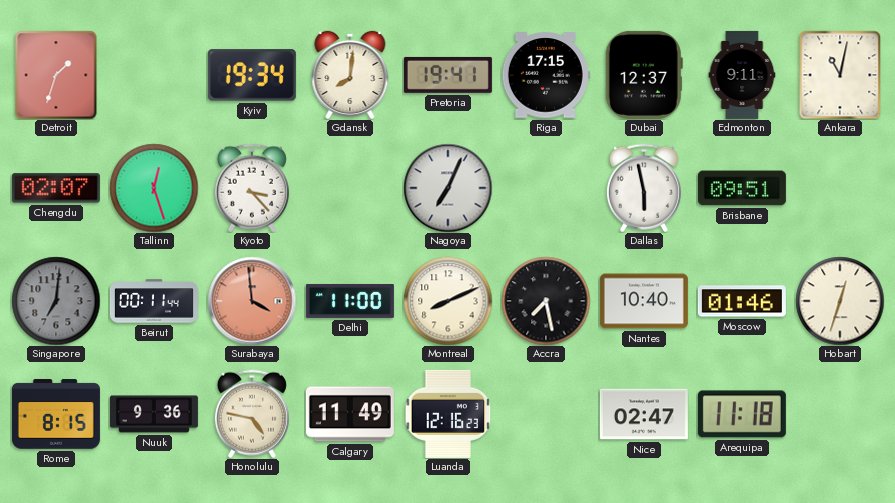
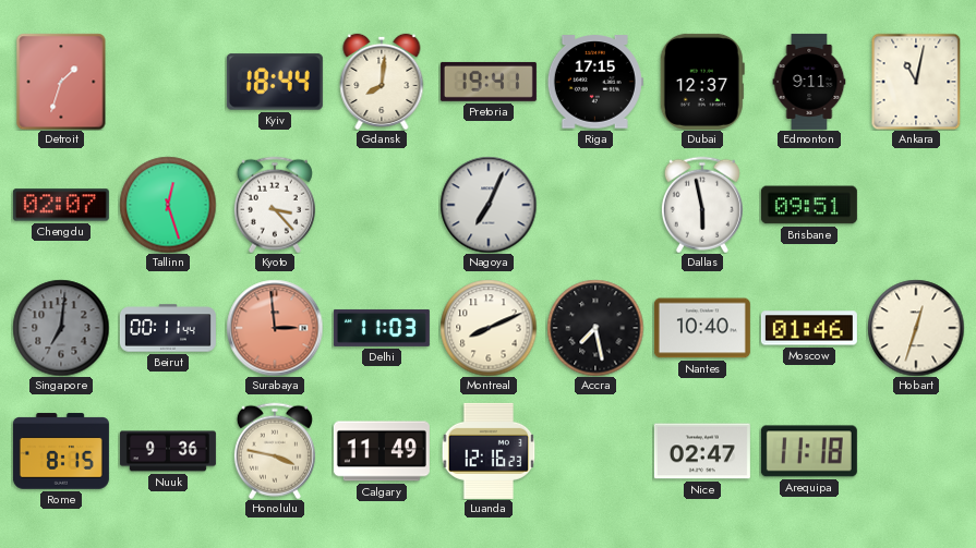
Kyiv: 19:34 -> 18:44
Surabaya: 3:59 -> 2:59
Delhi: 11:00 -> 11:03
Honolulu: 4:47 -> 3:47
